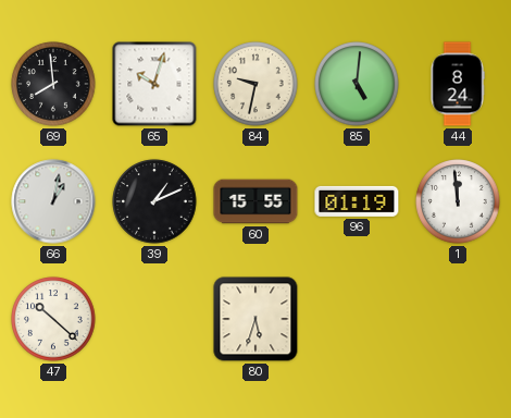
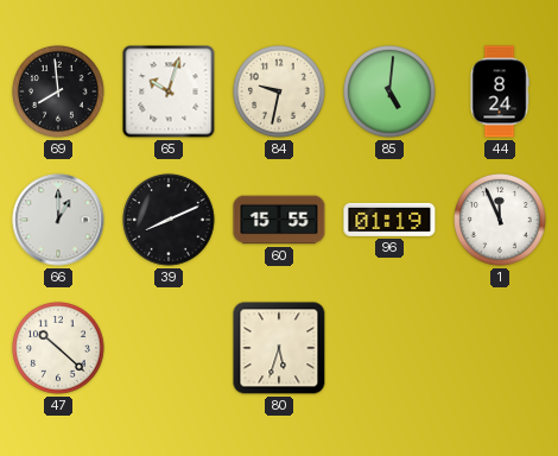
66: 1:02 -> 1:00
39: 1:11 -> 8:11
1: 11:59 -> 11:56
